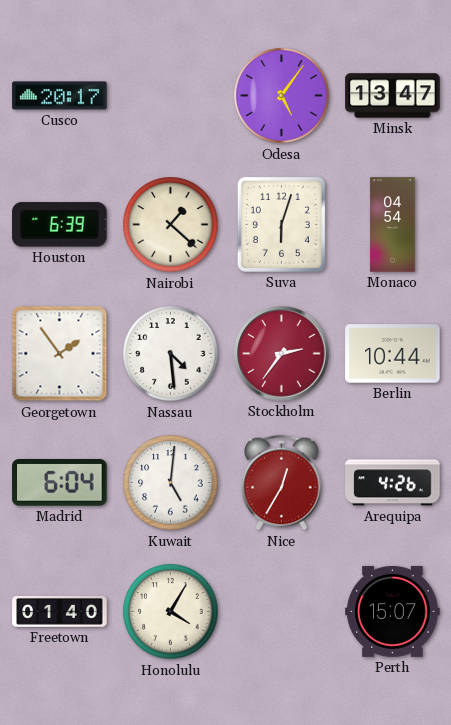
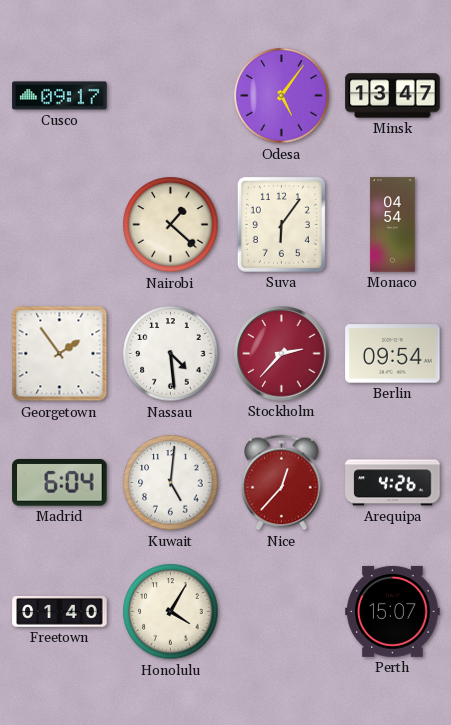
Cusco: 20:17 -> 09:17
Houston: 6:39 -> none
Suva: 6:03 -> 6:06
Stockholm: 2:36 -> 2:37
Berlin: 10:44 -> 09:54
Nice: 12:35 -> 12:37
